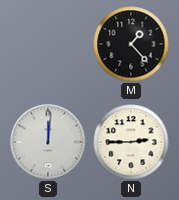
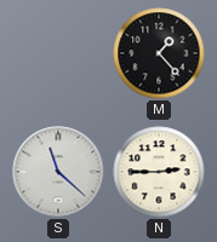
S: 12:01 -> 11:22
